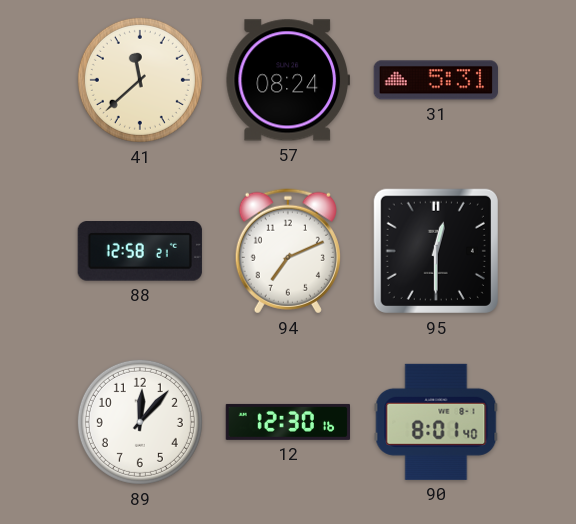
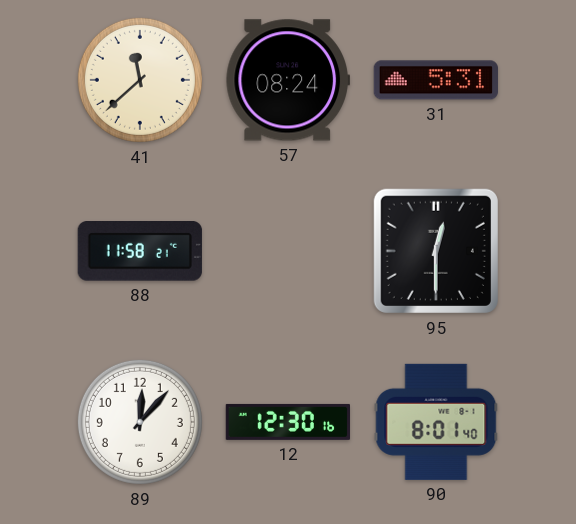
88: 12:58 -> 11:58
94: 7:11 -> none
